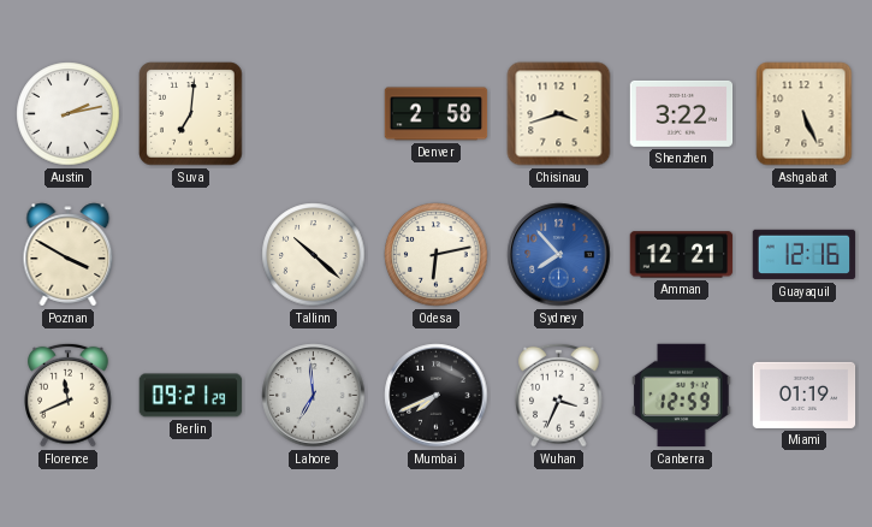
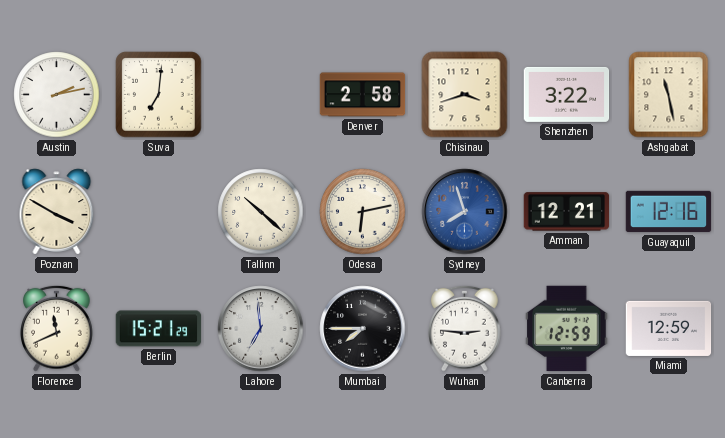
Ashgabat: 5:26 -> 11:28
Sydney: 7:53 -> 7:57
Berlin: 09:21 -> 15:21
Mumbai: 7:41 -> 7:45
Wuhan: 3:34 -> 2:46
Miami: 01:19 -> 12:59
